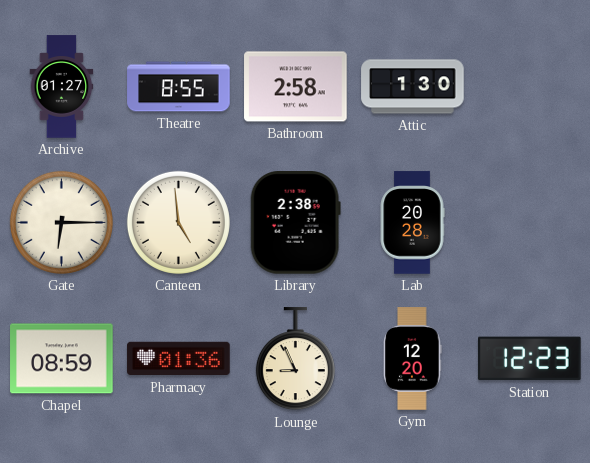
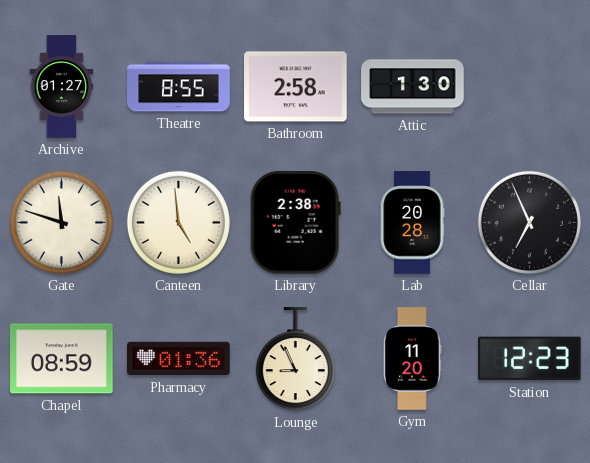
Gate: 6:15 -> 11:48
Cellar: none -> 6:56
Gym: 12:20 -> 11:20
